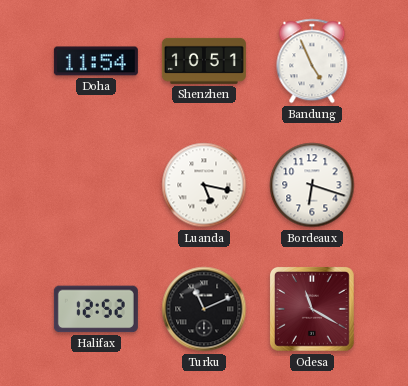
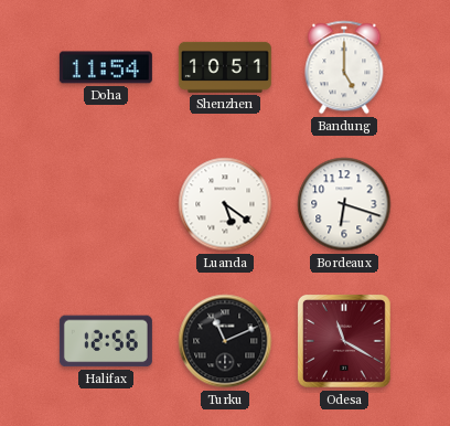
Bandung: 4:56 -> 5:00
Luanda: 5:17 -> 5:21
Halifax: 12:52 -> 12:56
